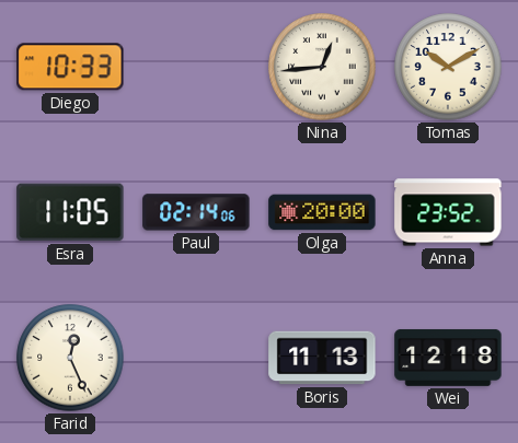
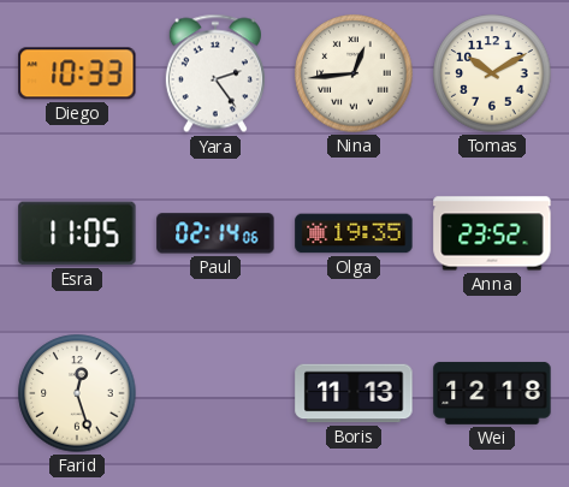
Yara: none -> 2:24
Olga: 20:00 -> 19:35
Farid: 12:26 -> 12:27
